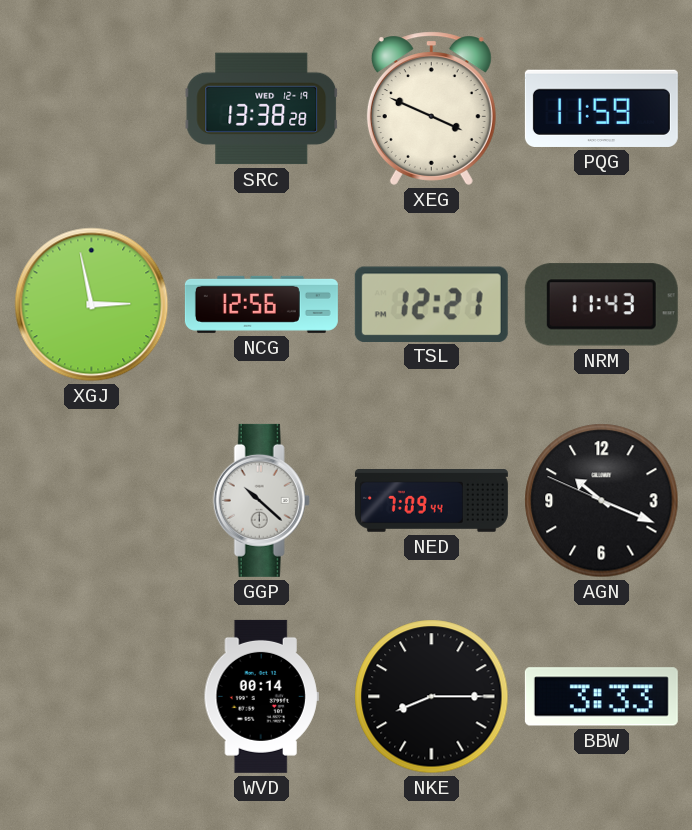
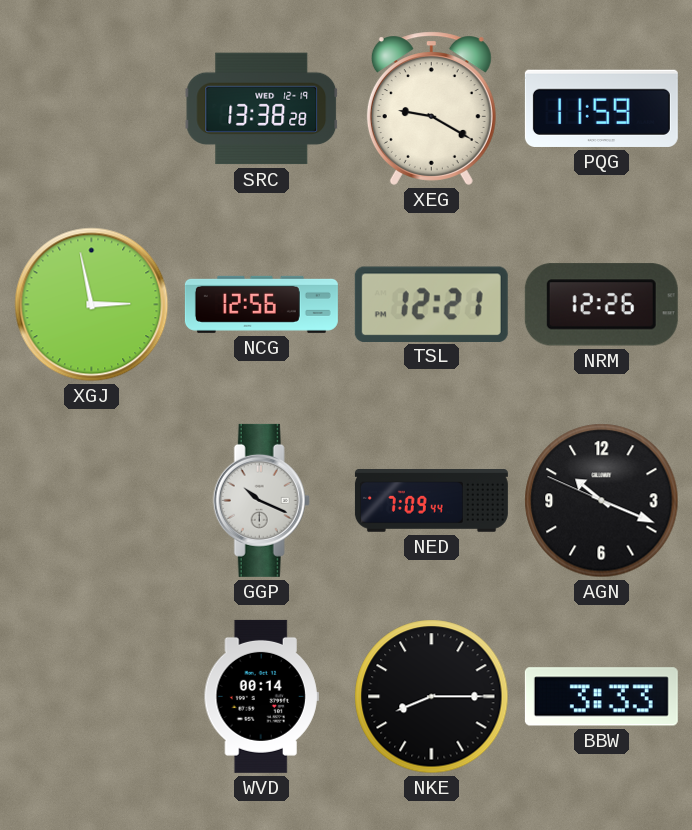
XEG: 3:49 -> 9:20
NRM: 11:43 -> 12:26
GGP: 10:22 -> 10:19
